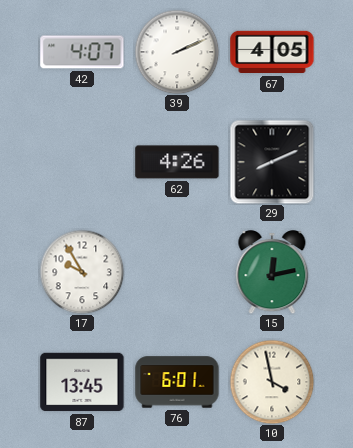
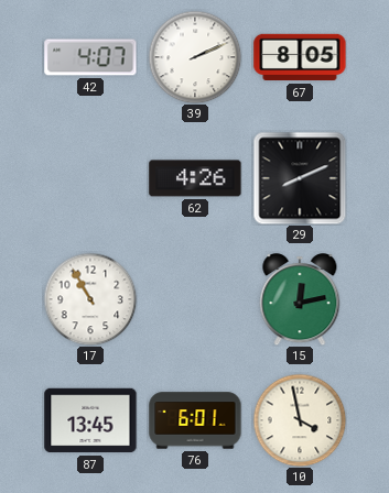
67: 4:05 -> 8:05
17: 9:55 -> 10:55
